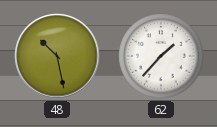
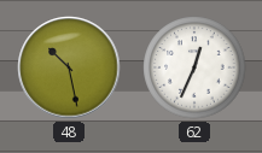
62: 1:37 -> 12:34
